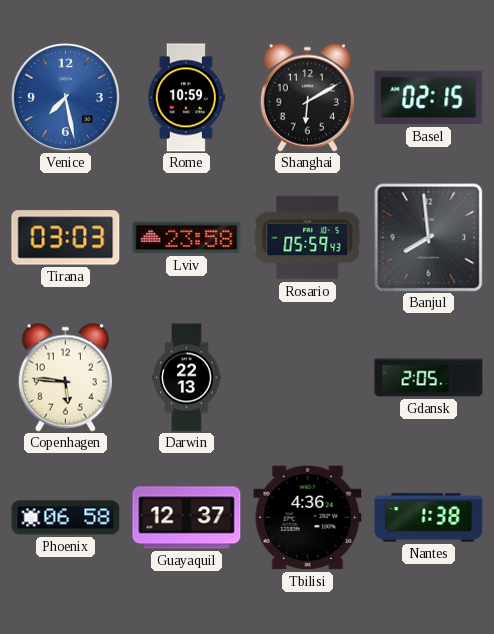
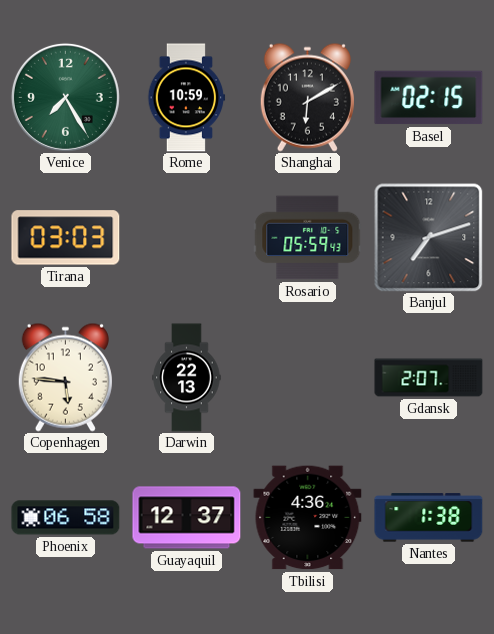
Venice: 7:28 -> 7:25
Venice dial: blue -> green
Lviv: 23:58 -> none
Banjul: 7:59 -> 7:12
Gdansk: 2:05 -> 2:07
